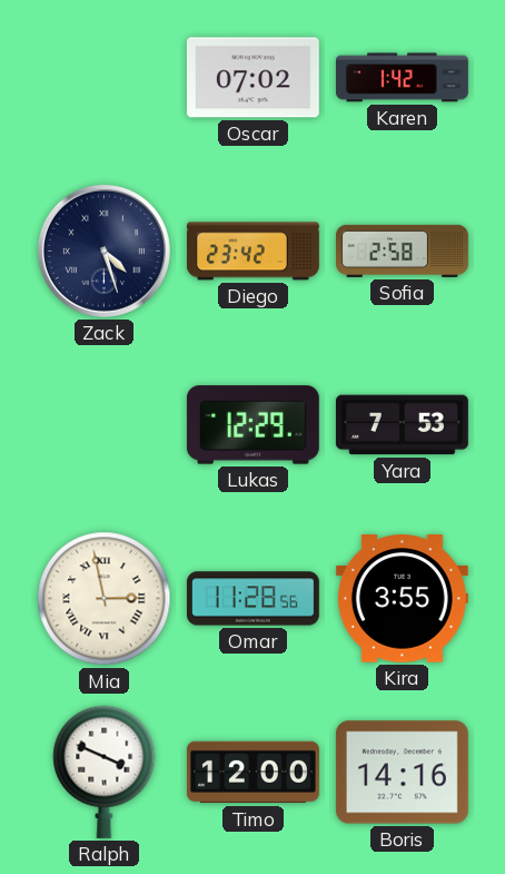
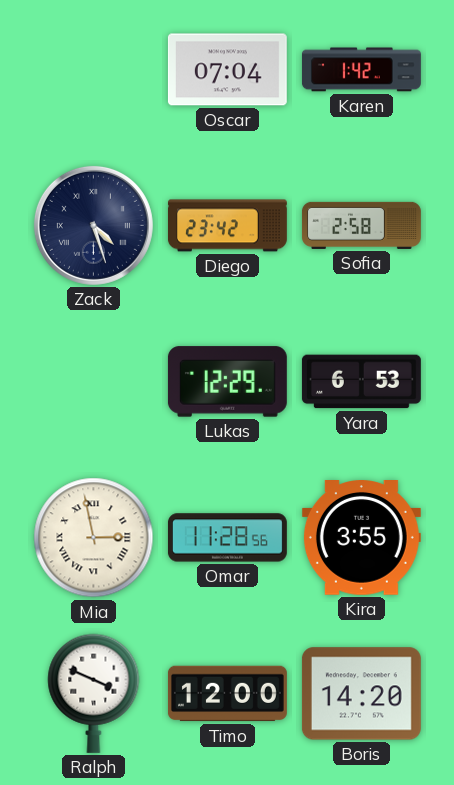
Oscar: 07:02 -> 07:04
Yara: 7:53 -> 6:53
Boris: 14:16 -> 14:20
